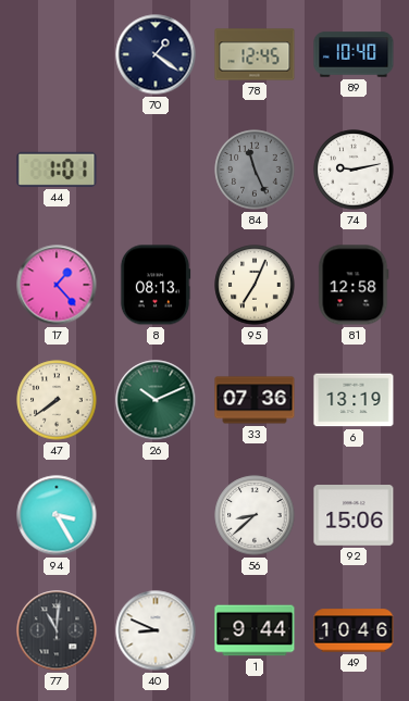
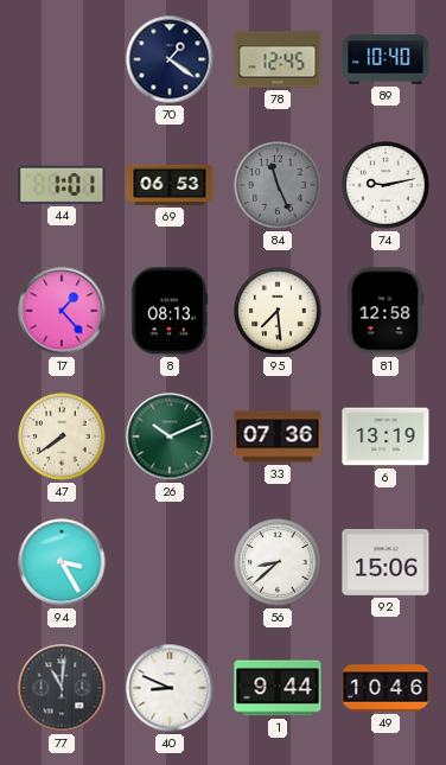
69: none -> 06:53
95: 7:04 -> 7:29
